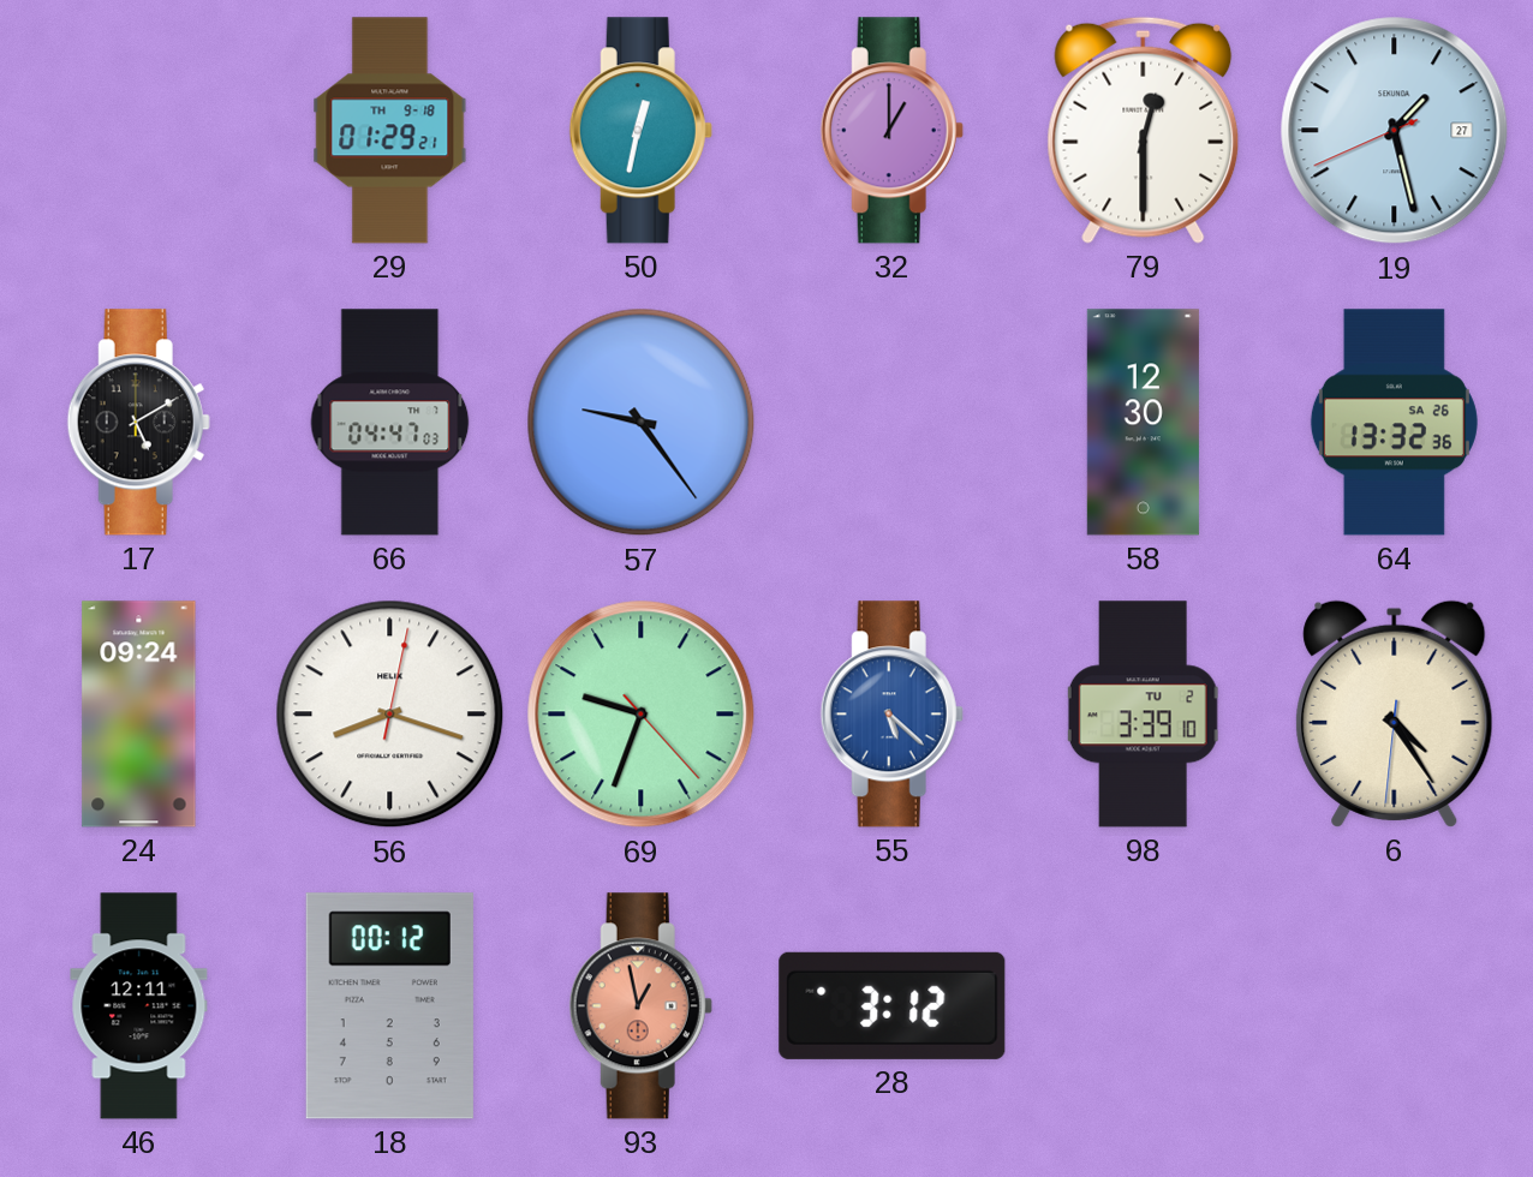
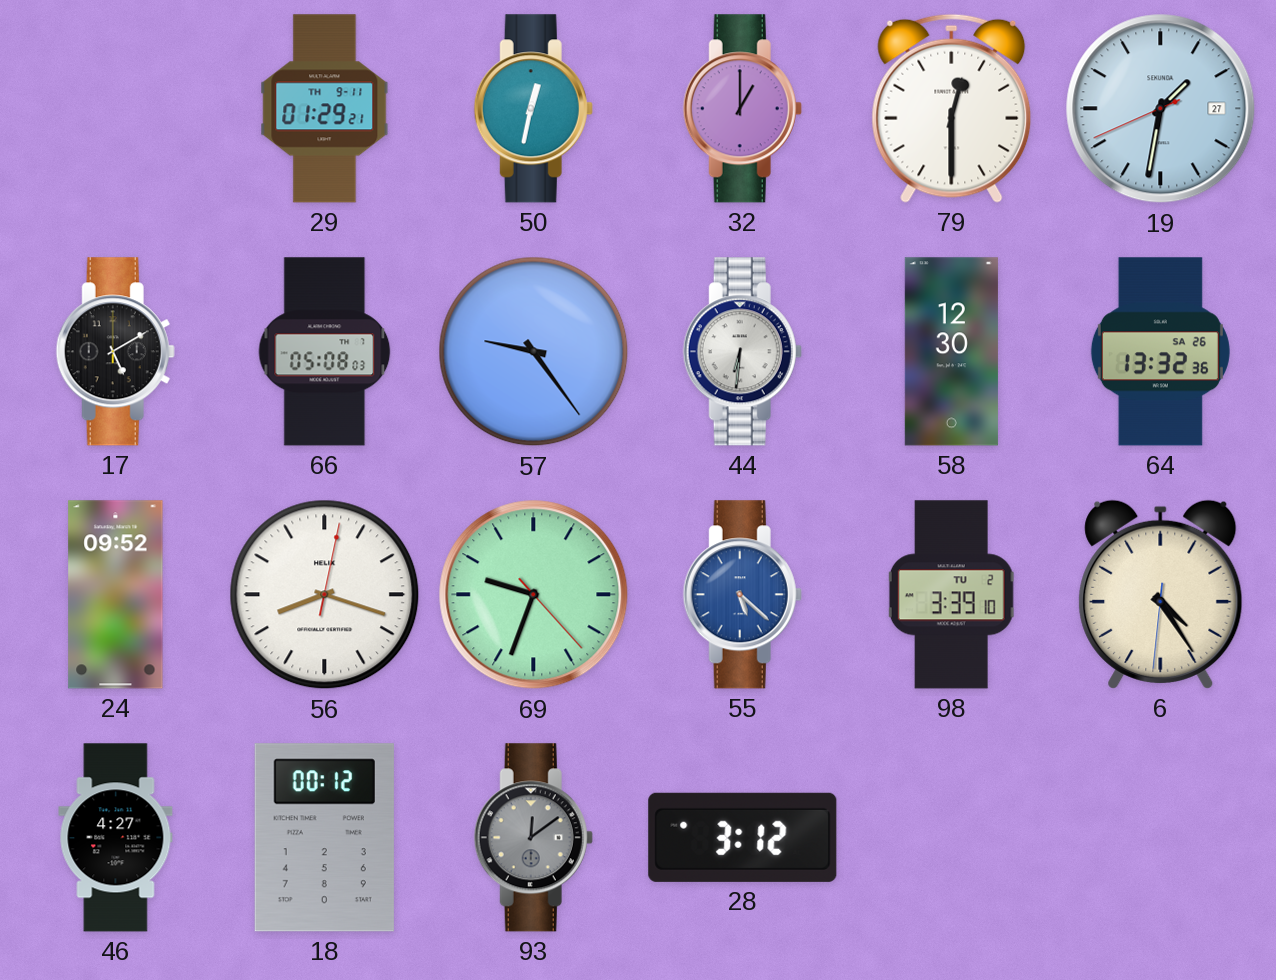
29 date: TH 9-18 -> TH 9-11
19: 1:27 -> 1:31
66: 04:47 -> 05:08
44: none -> 6:31
24: 09:24 -> 09:52
46: 12:11 -> 4:27
93: 12:58 -> 12:09
93 dial: salmon -> grey
